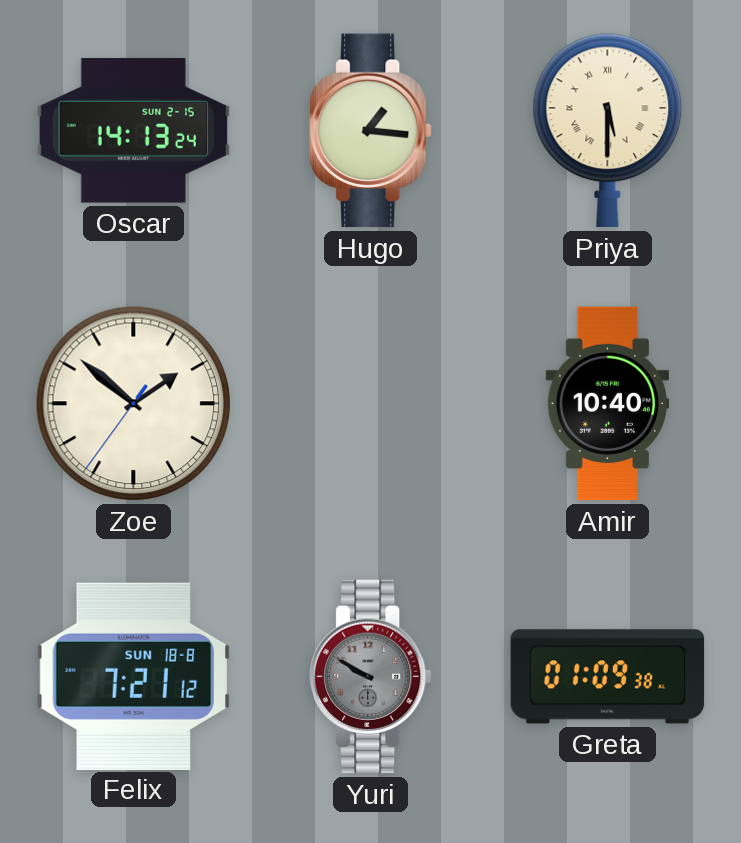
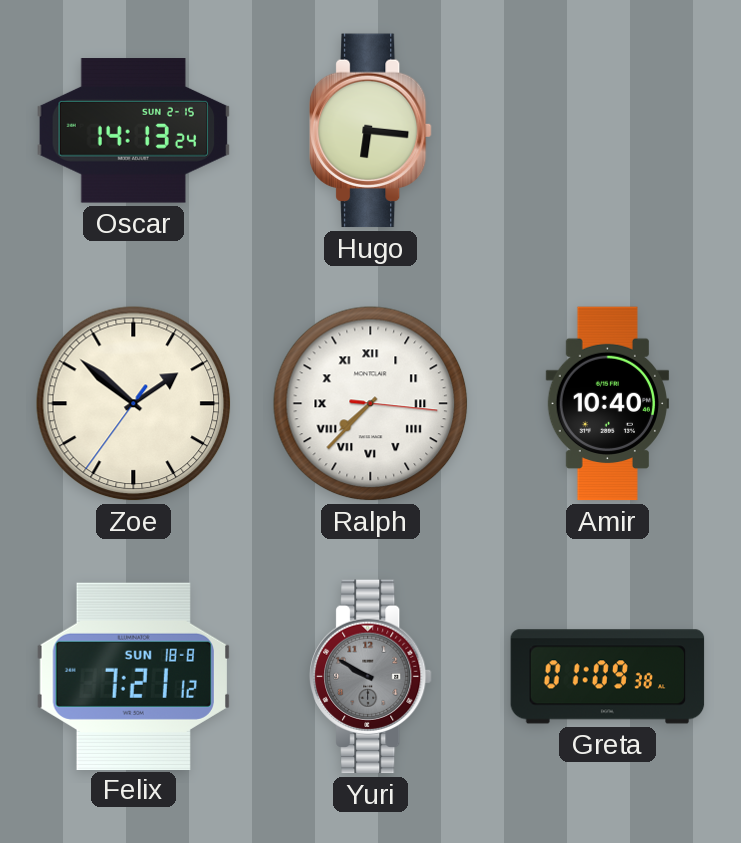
Hugo: 1:16 -> 6:16
Priya: 5:30 -> none
Ralph: none -> 7:37
